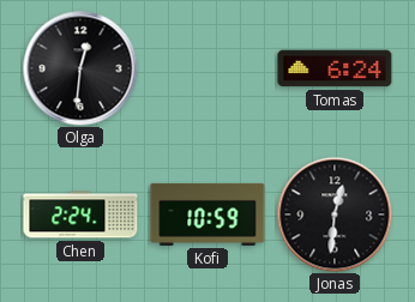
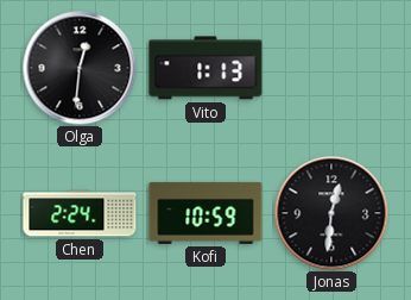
Vito: none -> 1:13
Tomas: 6:24 -> none
